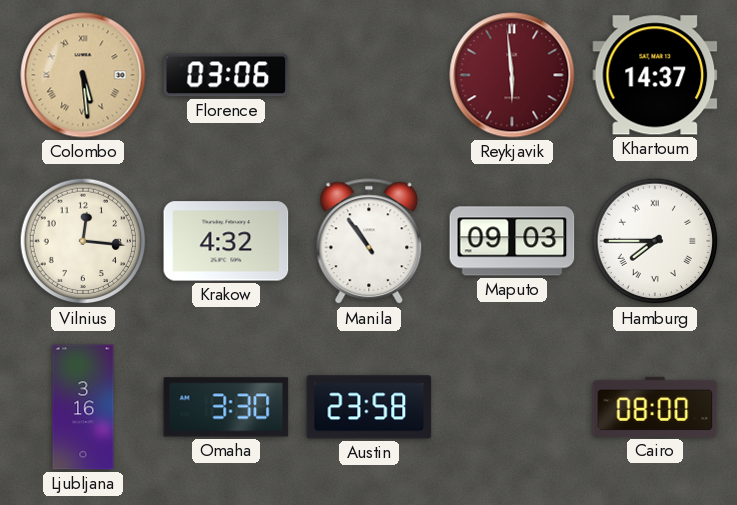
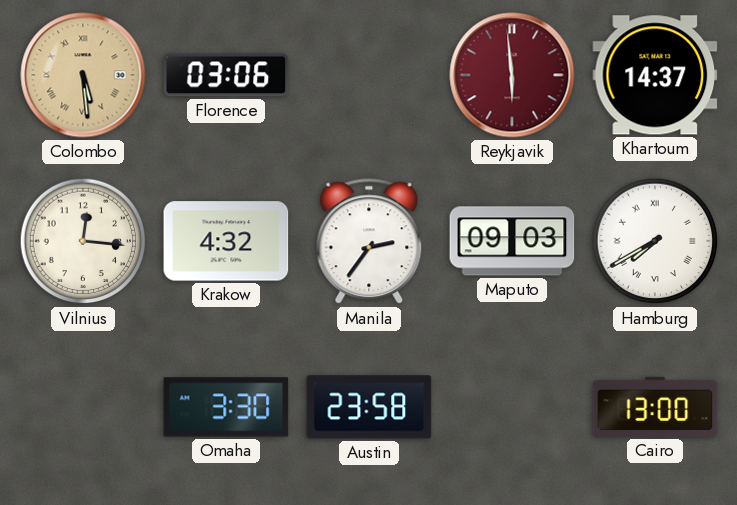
Manila: 10:54 -> 2:36
Hamburg: 7:45 -> 7:40
Ljubljana: 3:16 -> none
Cairo: 08:00 -> 13:00
